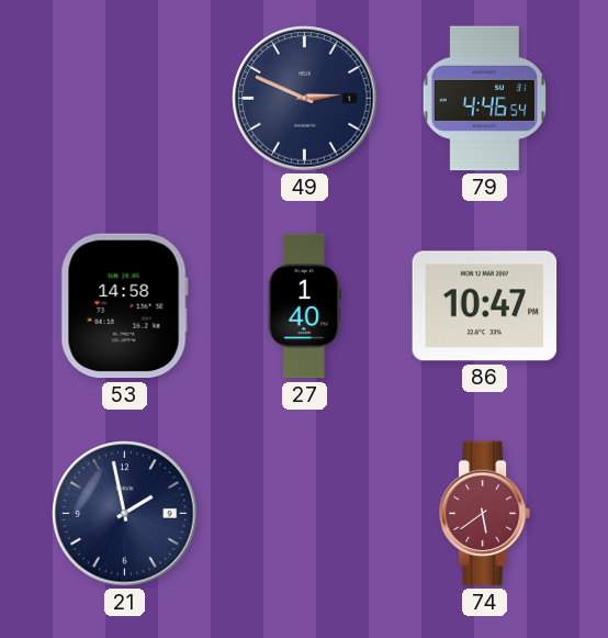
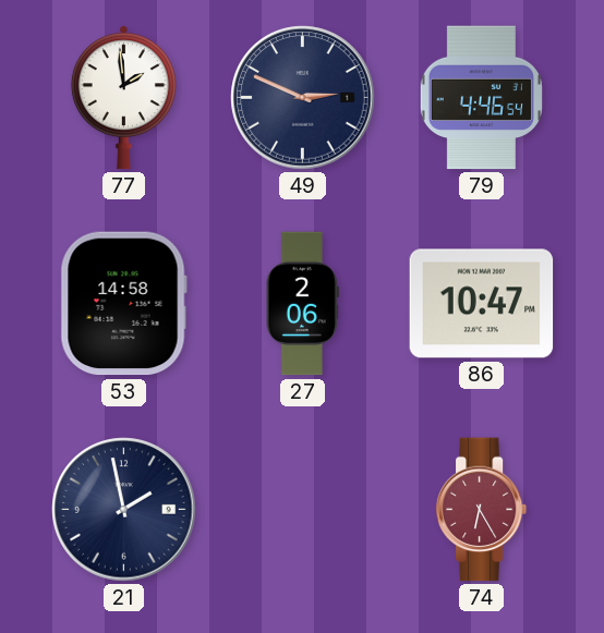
77: none -> 1:59
27: 1:40 -> 2:06
74: 5:39 -> 6:25
